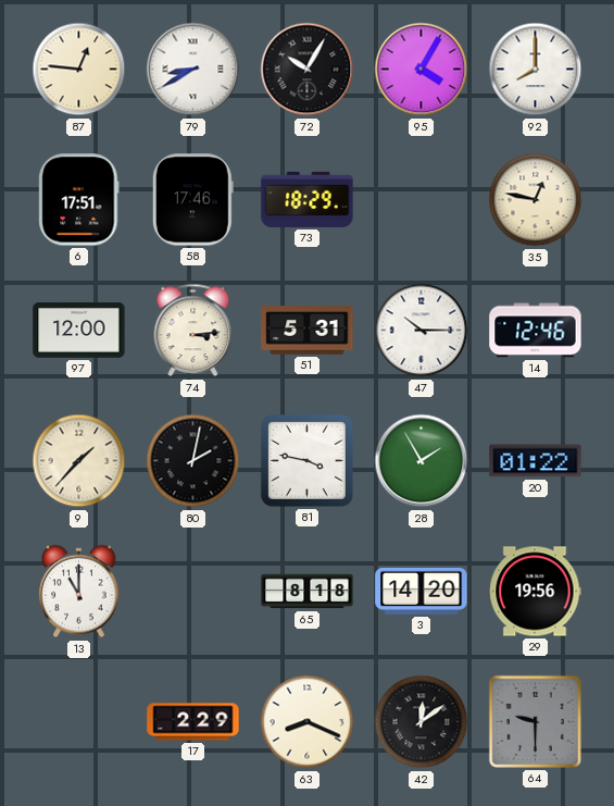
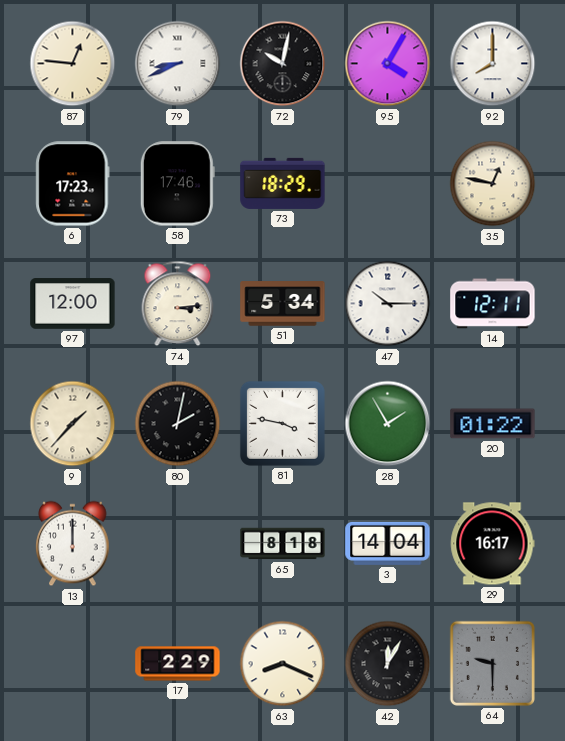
79: 8:40 -> 8:41
72: 10:05 -> 10:02
6: 17:51 -> 17:23
51: 5:31 -> 5:34
14: 12:46 -> 12:11
13: 11:00 -> 12:00
3: 14:20 -> 14:04
29: 19:56 -> 16:17
42: 12:09 -> 12:05
